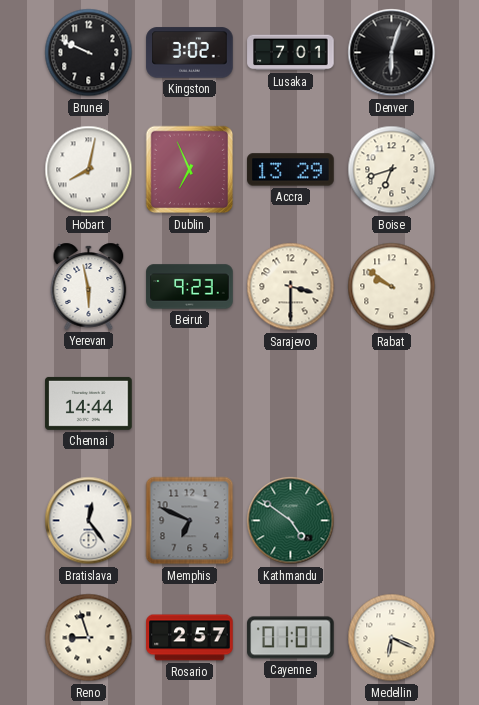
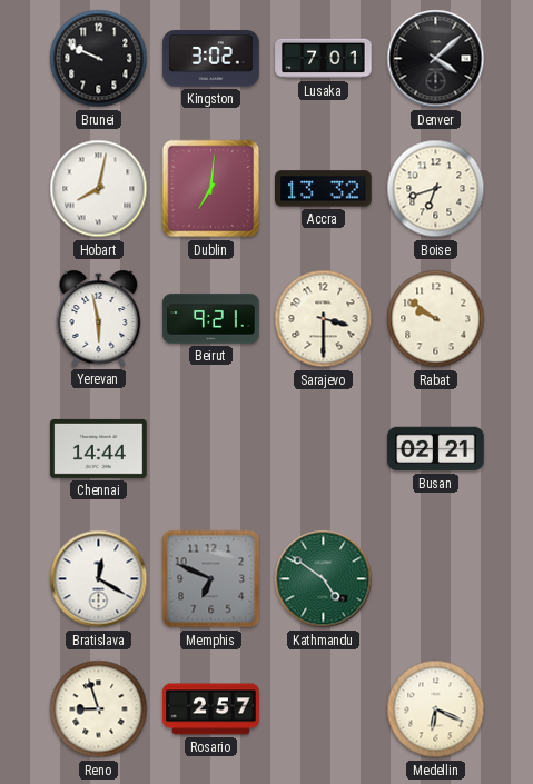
Denver: 6:03 -> 4:08
Dublin: 6:56 -> 7:01
Accra: 13:29 -> 13:32
Beirut: 9:23 -> 9:21
Busan: none -> 02:21
Bratislava: 12:24 -> 12:20
Cayenne: 01:01 -> none
